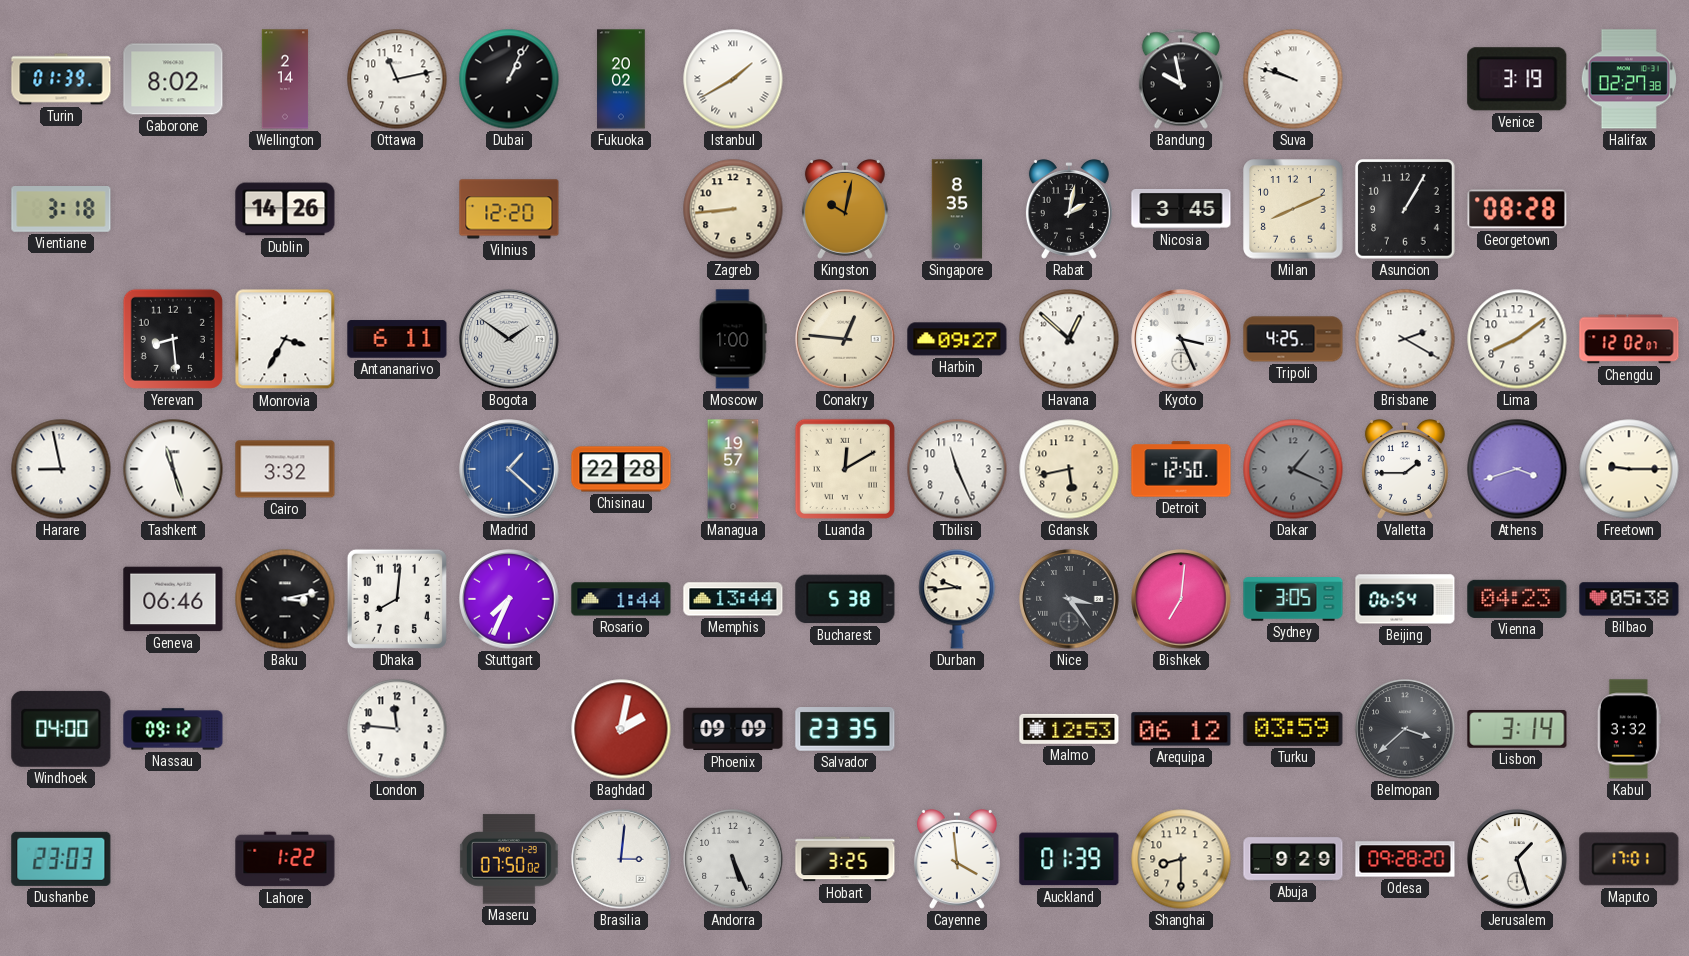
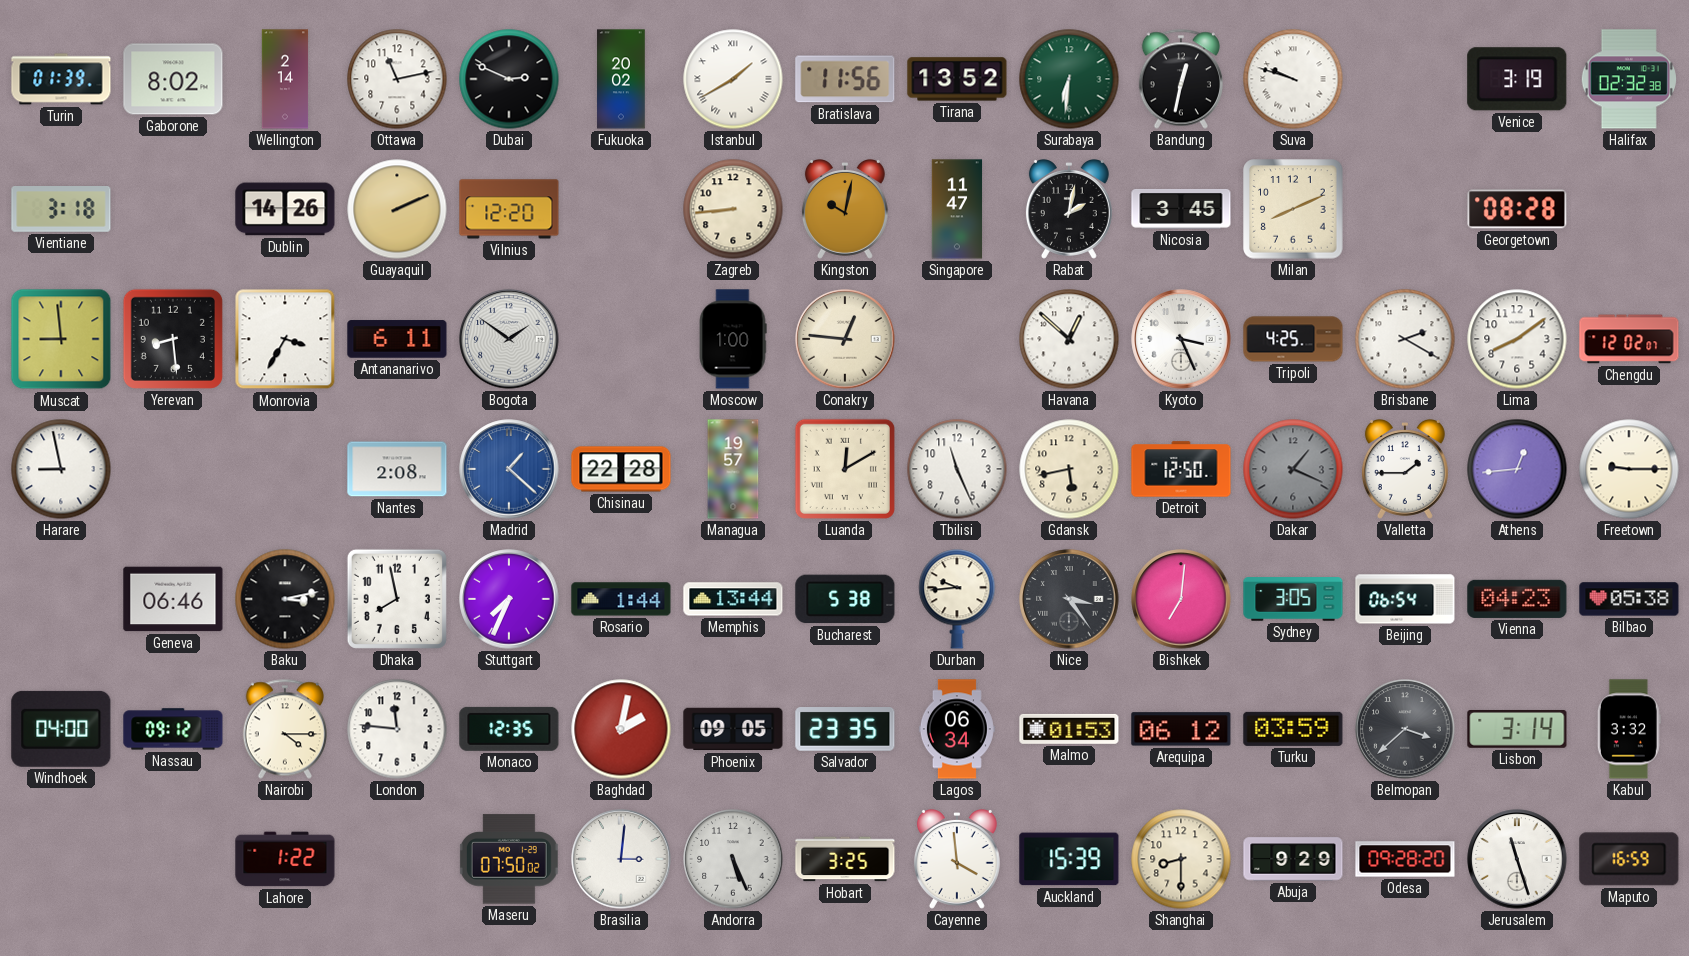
Dubai: 1:04 -> 2:49
Bratislava: none -> 11:56
Tirana: none -> 13:52
Surabaya: none -> 6:31
Bandung: 9:58 -> 12:32
Halifax: 02:27 -> 02:32
Guayaquil: none -> 2:11
Singapore: 8:35 -> 11:47
Asuncion: 1:05 -> none
Muscat: none -> 8:59
Harbin: 09:27 -> none
Tashkent: 11:27 -> none
Cairo: 3:32 -> none
Nantes: none -> 2:08
Athens: 3:42 -> 12:44
Dhaka: 8:01 -> 7:58
Nairobi: none -> 4:15
Monaco: none -> 12:35
Phoenix: 09:09 -> 09:05
Lagos: none -> 06:34
Malmo: 12:53 -> 01:53
Dushanbe: 23:03 -> none
Auckland: 01:39 -> 15:39
Jerusalem: 1:27 -> 11:27
Maputo: 17:01 -> 16:59
